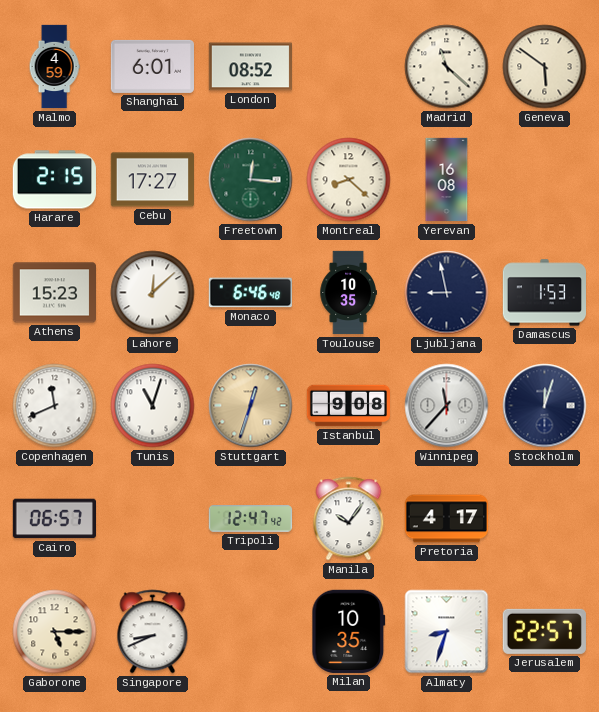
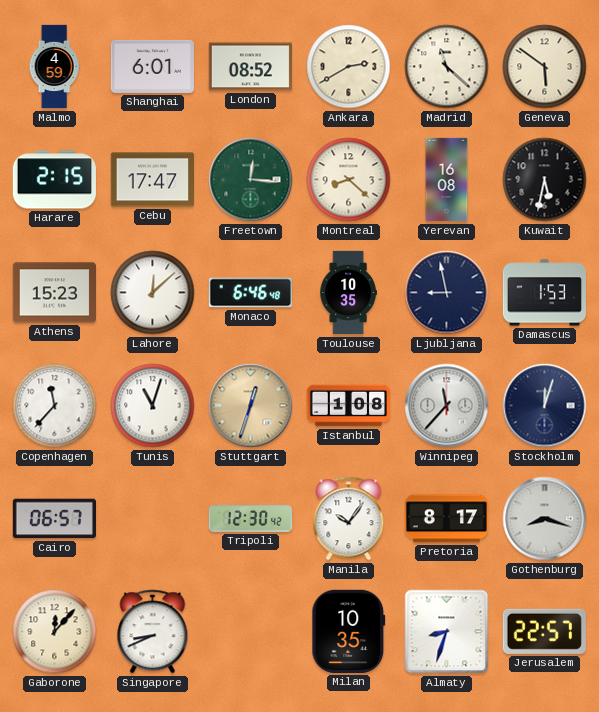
Ankara: none -> 2:40
Cebu: 17:27 -> 17:47
Kuwait: none -> 5:32
Copenhagen: 11:41 -> 11:37
Istanbul: 9:08 -> 1:08
Tripoli: 12:47 -> 12:30
Pretoria: 4:17 -> 8:17
Gothenburg: none -> 8:18
Gaborone: 5:15 -> 12:07
